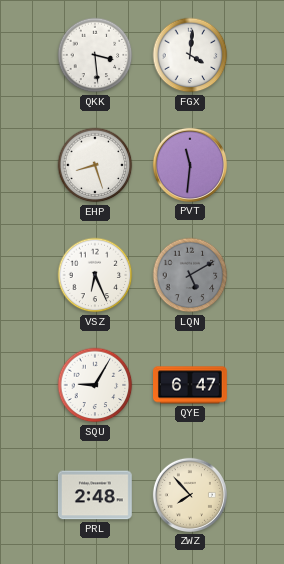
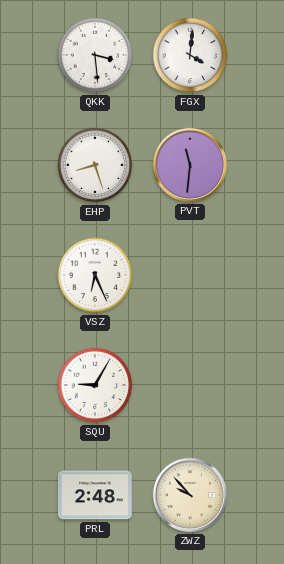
LQN: 5:10 -> none
QYE: 6:47 -> none
ZWZ: 7:53 -> 9:53
